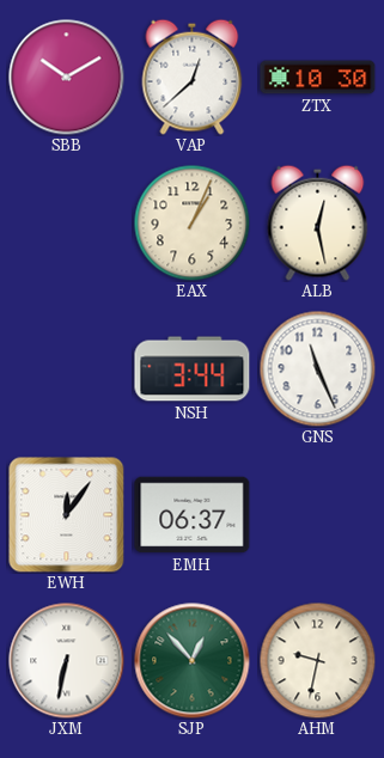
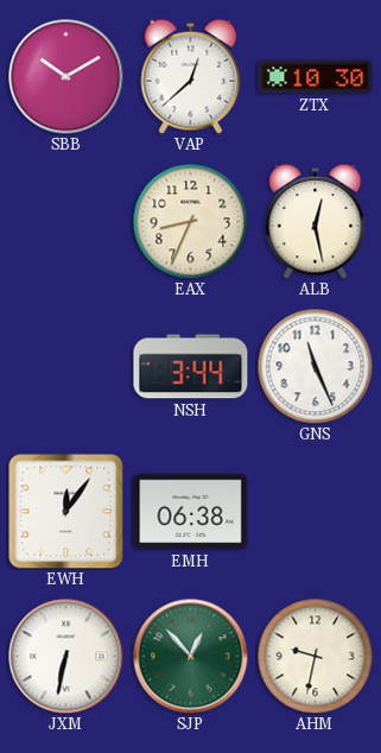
EAX: 1:04 -> 8:34
EMH: 06:37 -> 06:38
